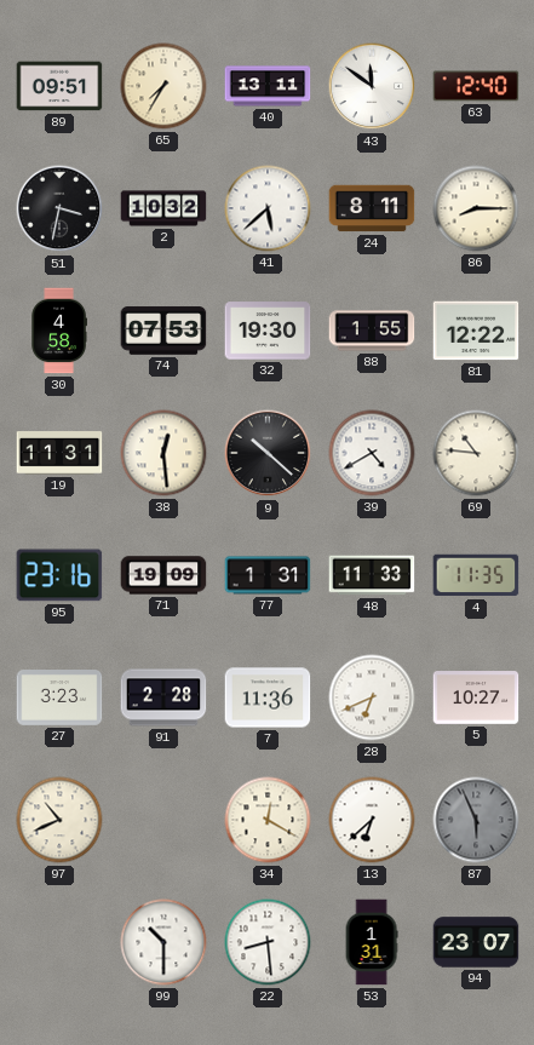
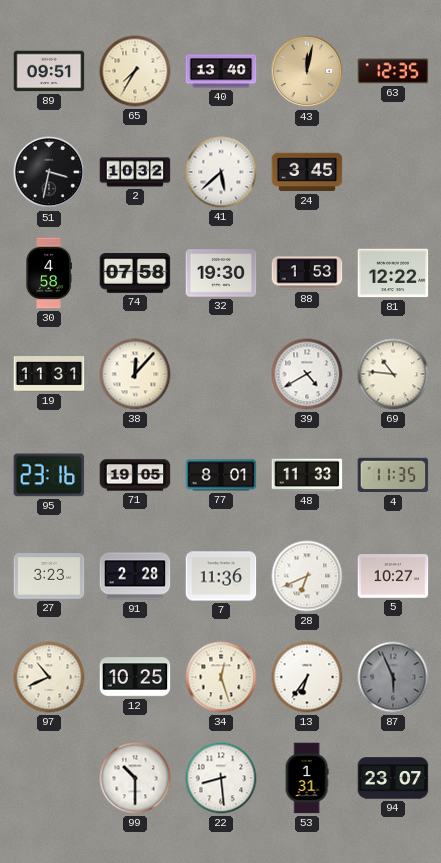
40: 13:11 -> 13:40
43: 11:51 -> 12:02
43 dial: white -> champagne
63: 12:40 -> 12:35
24: 8:11 -> 3:45
86: 8:15 -> none
74: 07:53 -> 07:58
88: 1:55 -> 1:53
38: 12:29 -> 12:07
9: 10:22 -> none
71: 19:09 -> 19:05
77: 1:31 -> 8:01
12: none -> 10:25
34: 12:20 -> 12:27
13: 6:38 -> 6:36
